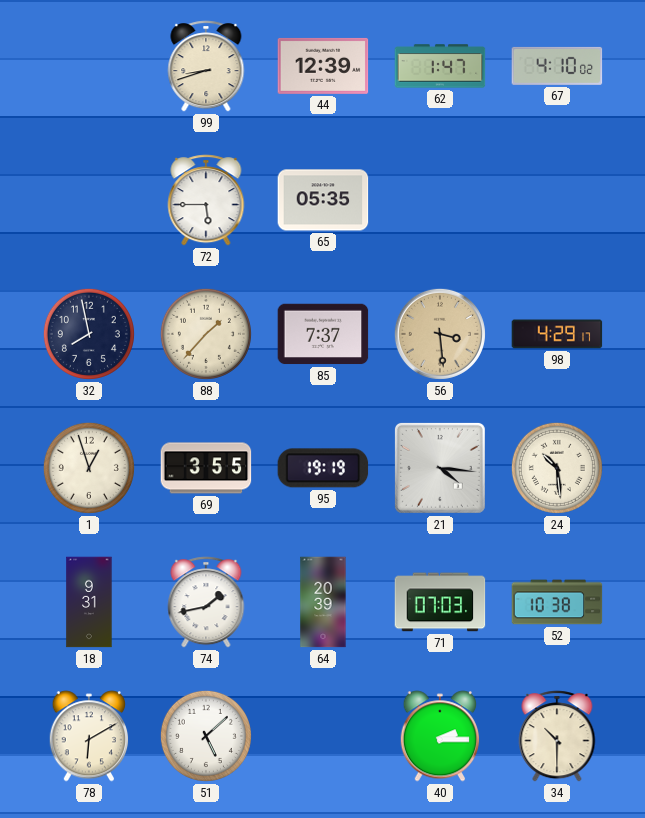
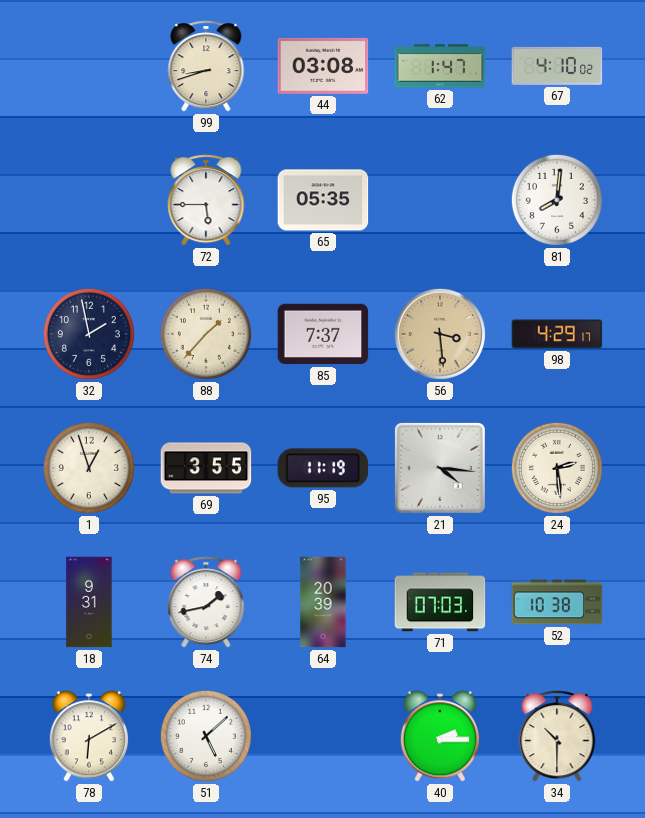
44: 12:39 -> 03:08
81: none -> 8:01
32: 7:58 -> 1:58
95: 19:19 -> 11:19
24: 10:29 -> 2:29
